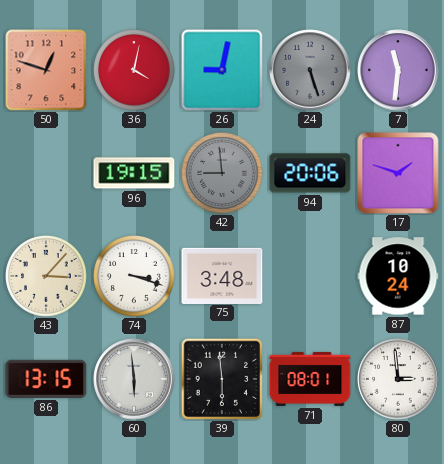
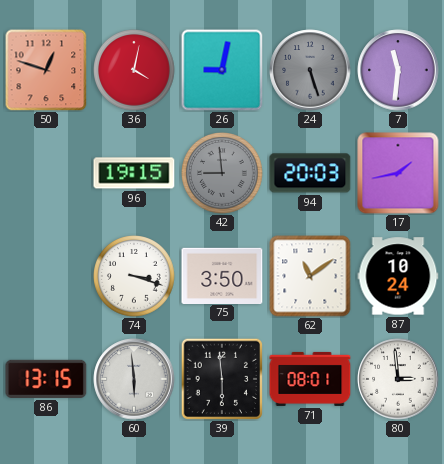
94: 20:06 -> 20:03
17: 1:48 -> 1:43
43: 3:07 -> none
75: 3:48 -> 3:50
62: none -> 11:09
